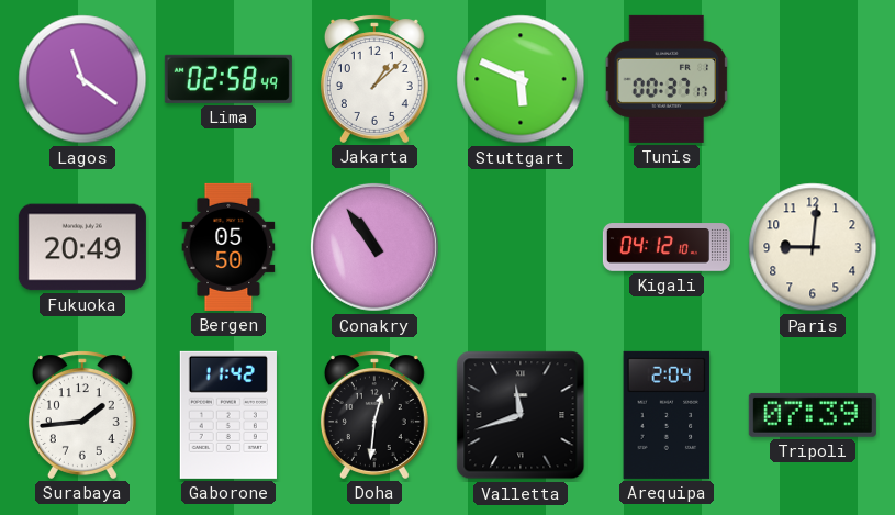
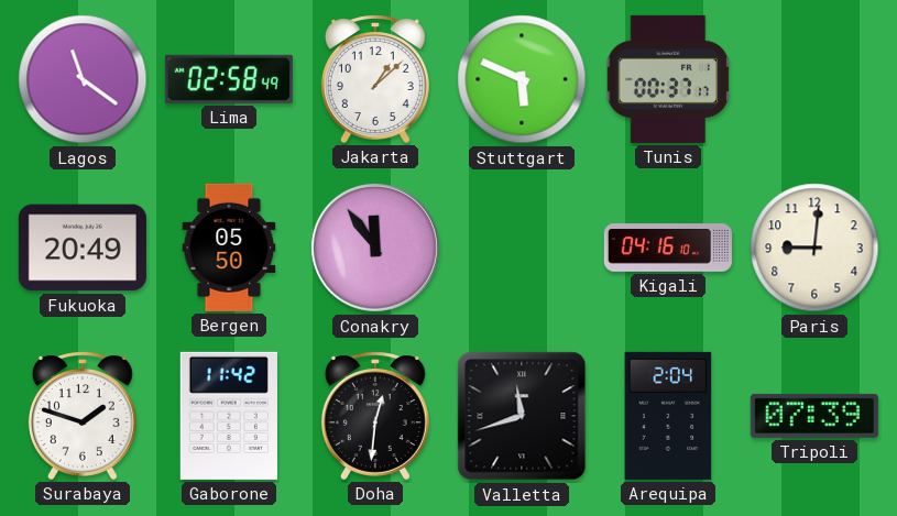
Conakry: 10:54 -> 11:54
Kigali: 04:12 -> 04:16
Surabaya: 1:44 -> 1:48
